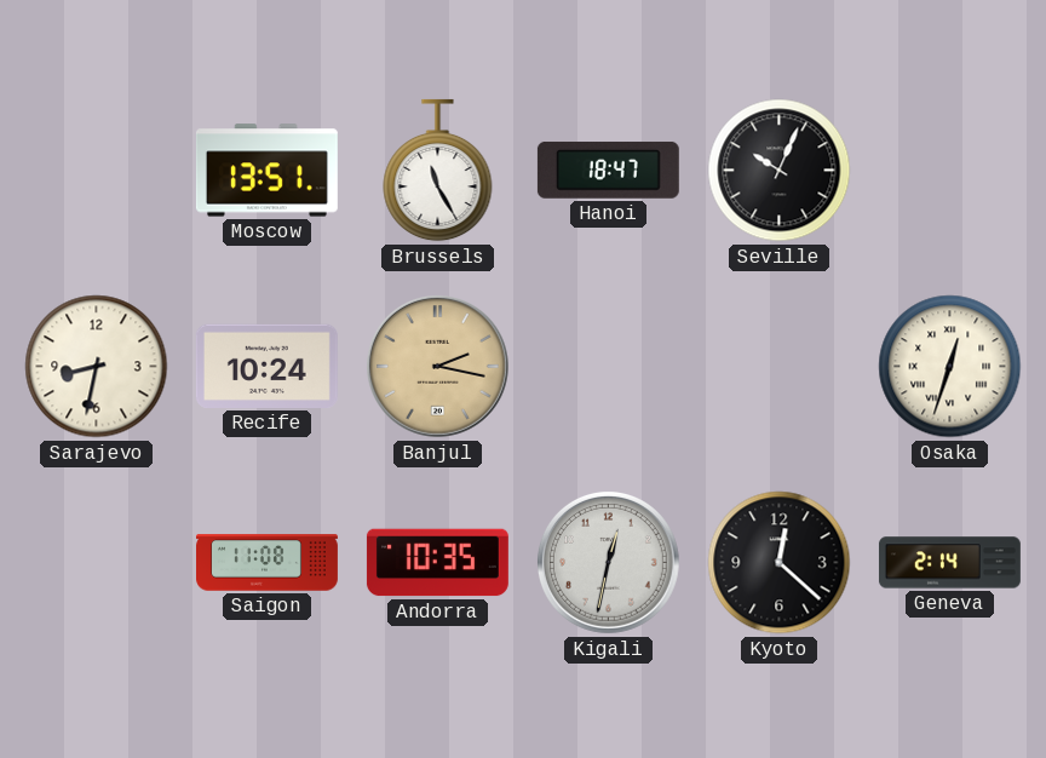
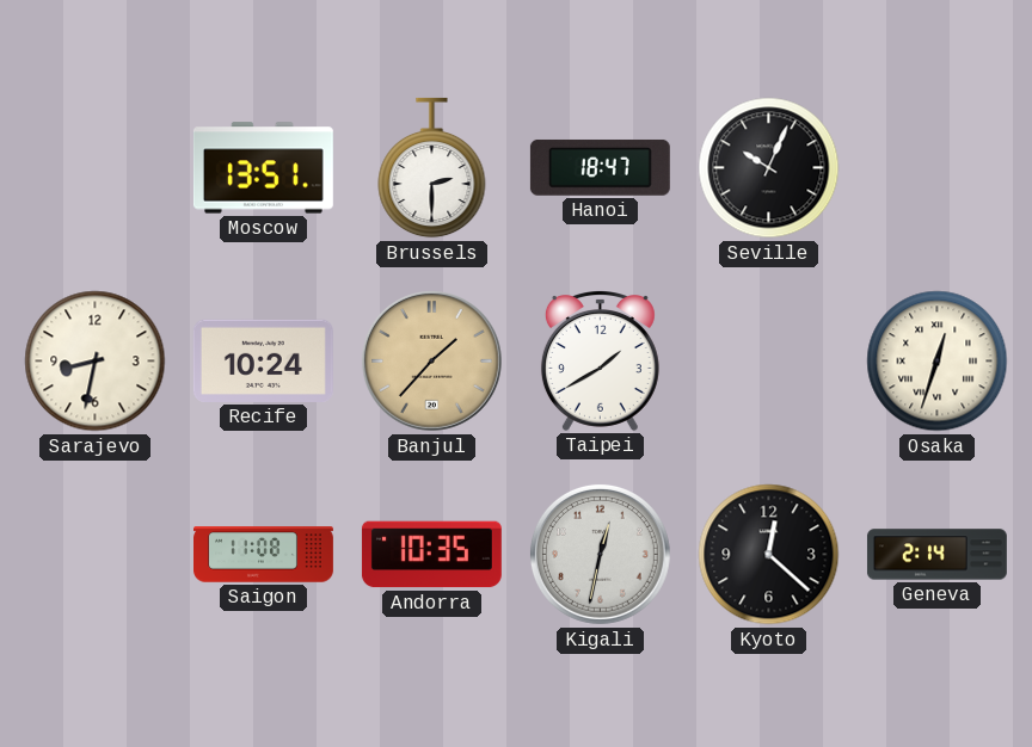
Brussels: 11:25 -> 2:30
Banjul: 2:17 -> 1:37
Taipei: none -> 1:40
